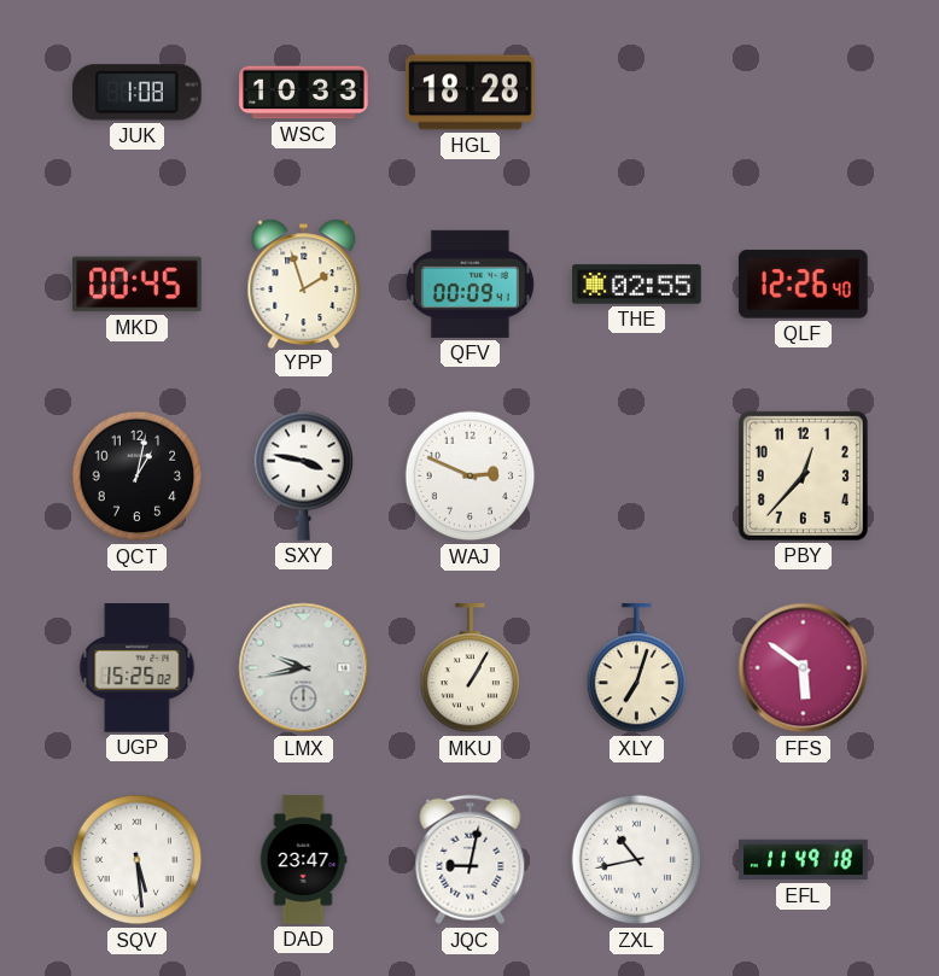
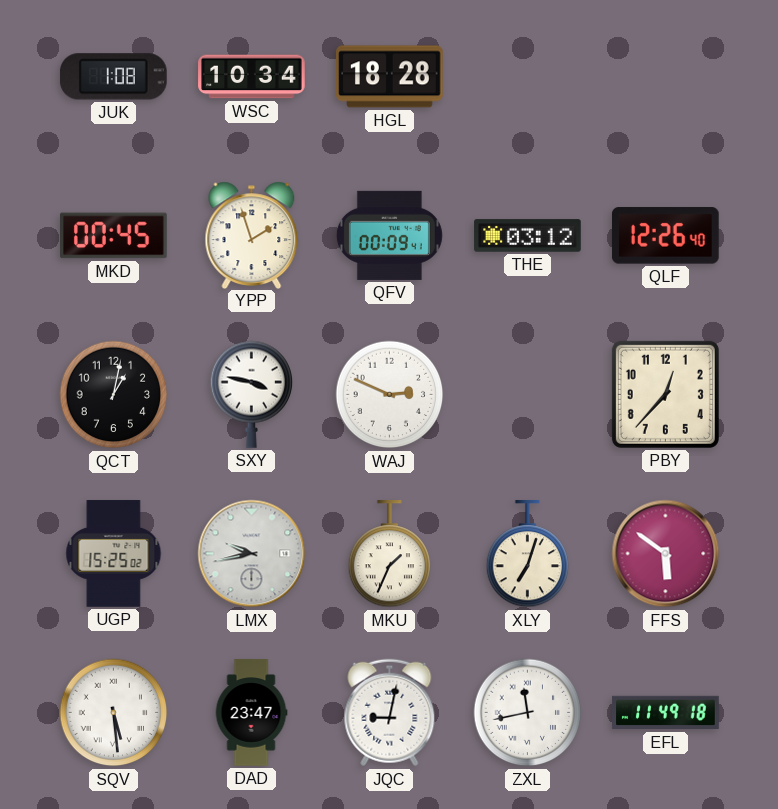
WSC: 10:33 -> 10:34
THE: 02:55 -> 03:12
MKU: 1:05 -> 1:34
ZXL: 10:43 -> 11:43
